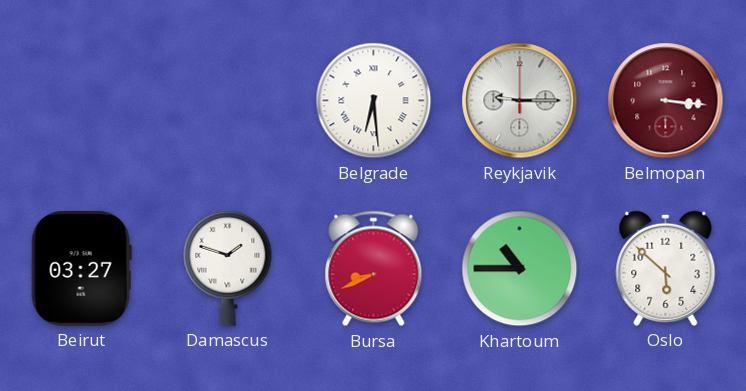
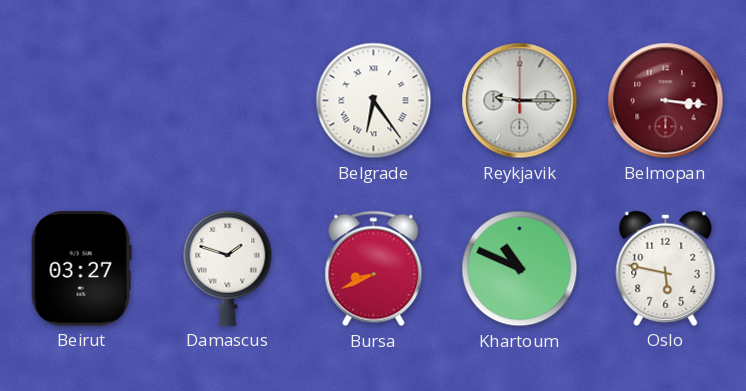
Belgrade: 6:29 -> 6:24
Khartoum: 10:45 -> 10:49
Oslo: 5:52 -> 5:47
